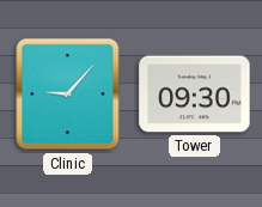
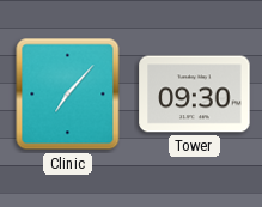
Clinic: 9:07 -> 7:07
